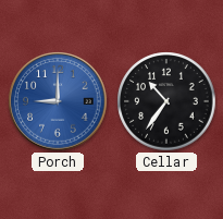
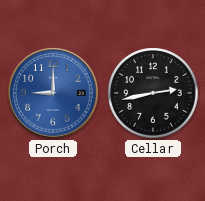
Cellar: 10:36 -> 2:43
